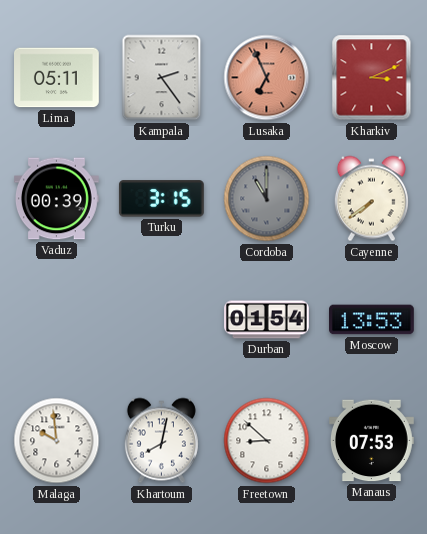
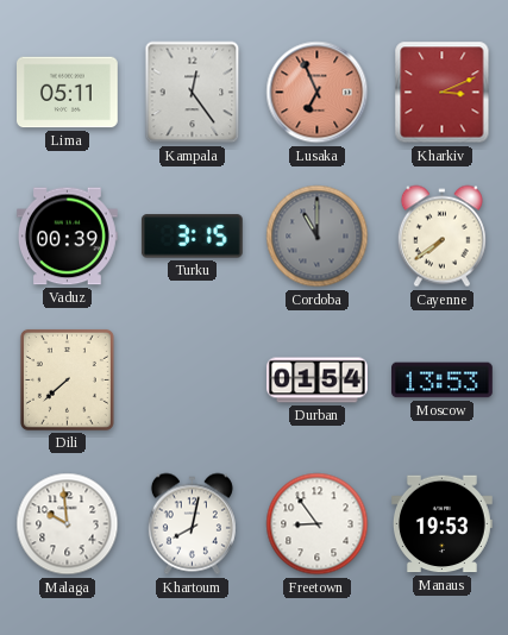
Kampala: 2:24 -> 12:24
Dili: none -> 7:38
Freetown: 8:52 -> 8:54
Manaus: 07:53 -> 19:53
